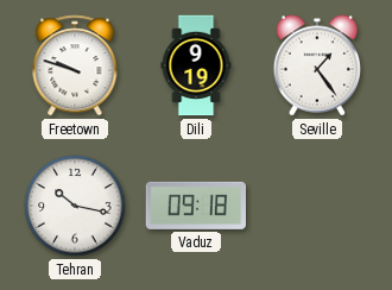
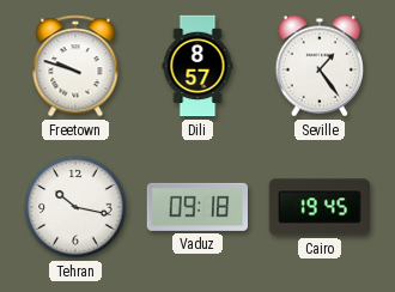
Dili: 9:19 -> 8:57
Cairo: none -> 19:45
